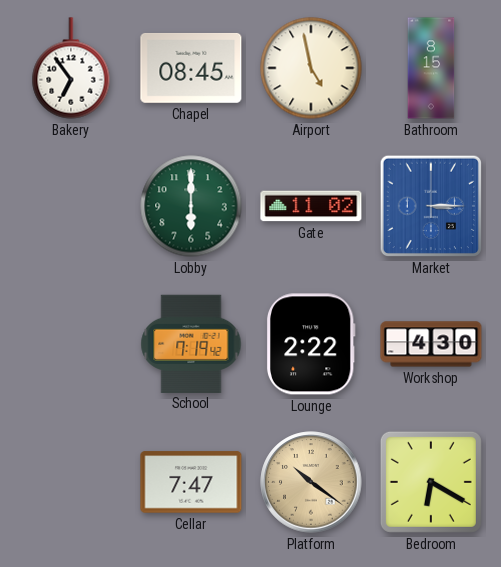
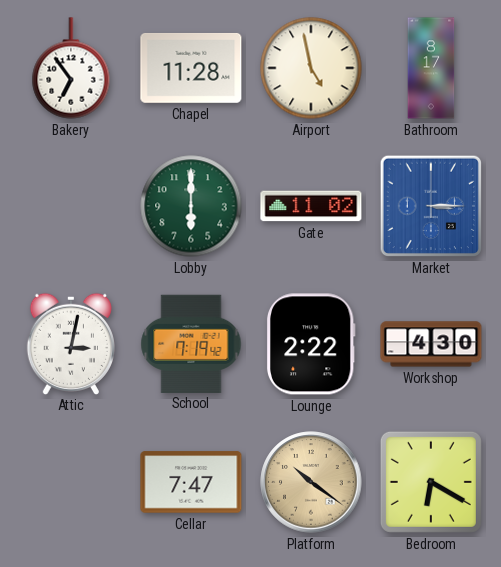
Chapel: 08:45 -> 11:28
Bathroom: 8:15 -> 8:17
Attic: none -> 3:02
